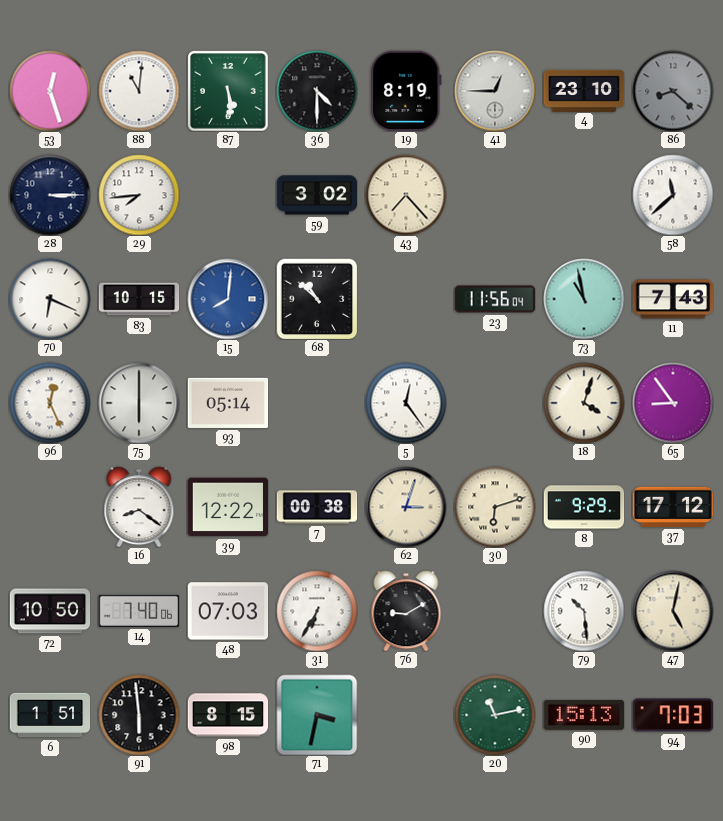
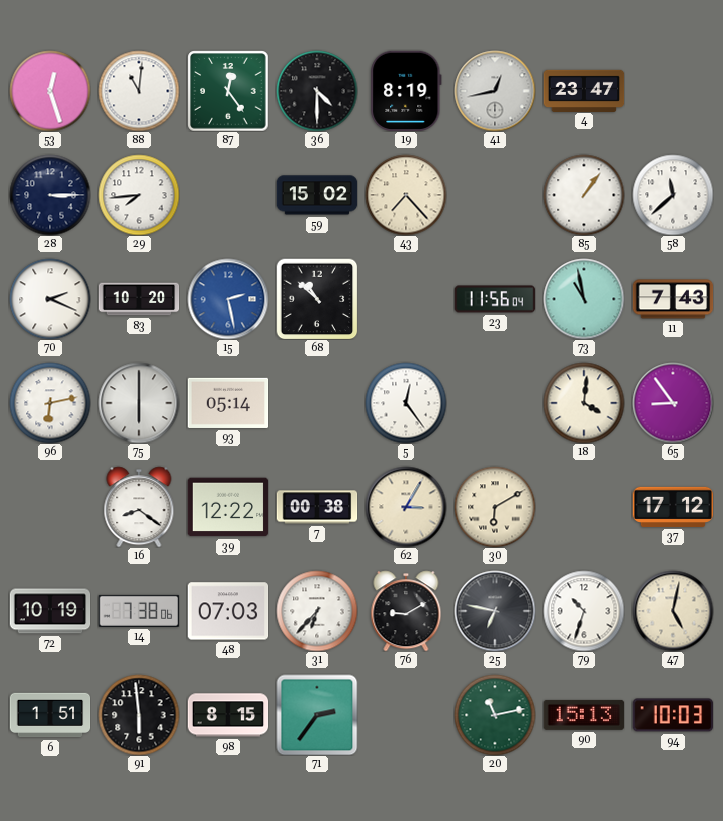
87: 5:29 -> 12:24
41: 12:45 -> 12:43
4: 23:10 -> 23:47
86: 8:22 -> none
59: 3:02 -> 15:02
85: none -> 1:06
70: 6:19 -> 2:19
83: 10:15 -> 10:20
15: 8:01 -> 2:28
96: 12:26 -> 6:13
18: 4:03 -> 4:01
62: 3:03 -> 3:05
30: 6:12 -> 6:10
8: 9:29 -> none
72: 10:50 -> 10:19
14: 7:40 -> 7:38
31: 6:35 -> 6:37
25: none -> 6:47
79: 10:29 -> 10:33
71: 3:32 -> 2:36
94: 7:03 -> 10:03
